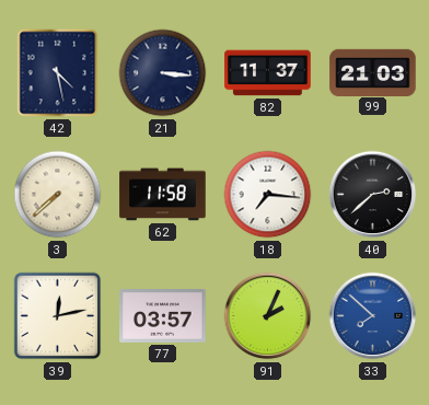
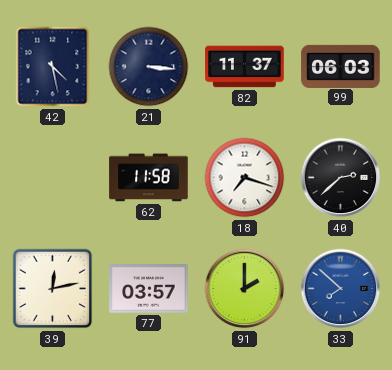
99: 21:03 -> 06:03
3: 7:38 -> none
18: 7:16 -> 7:18
91: 2:04 -> 2:00
